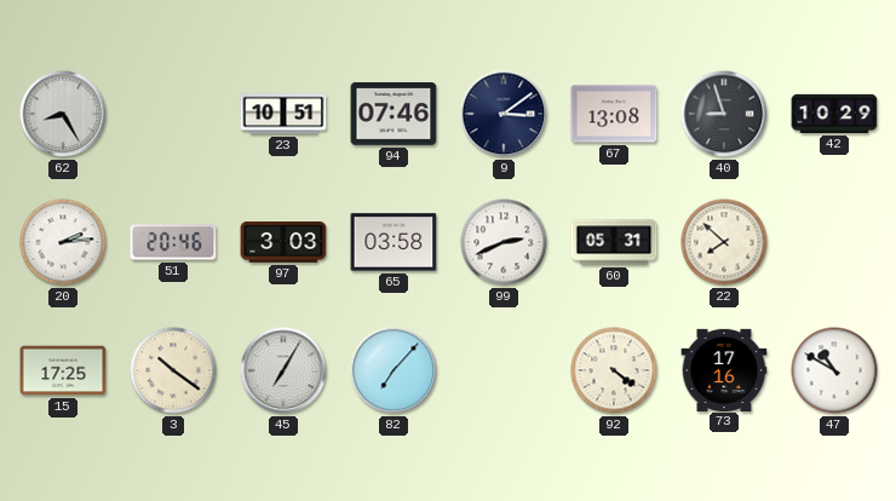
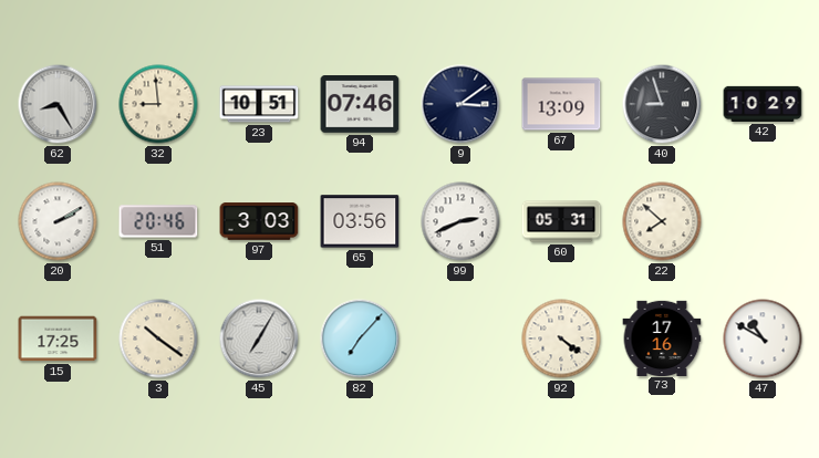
32: none -> 8:59
67: 13:08 -> 13:09
20: 2:14 -> 2:10
65: 03:58 -> 03:56
